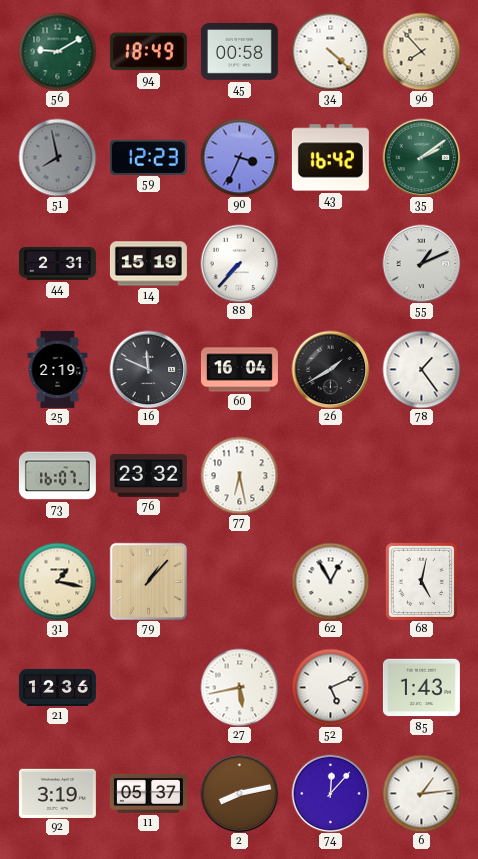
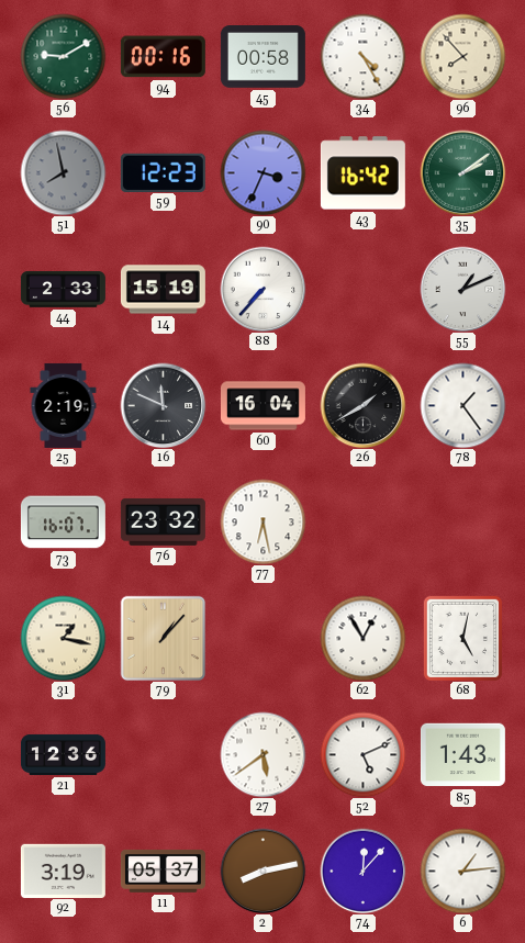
94: 18:49 -> 00:16
34: 4:22 -> 4:25
44: 2:31 -> 2:33
27: 5:43 -> 5:39
